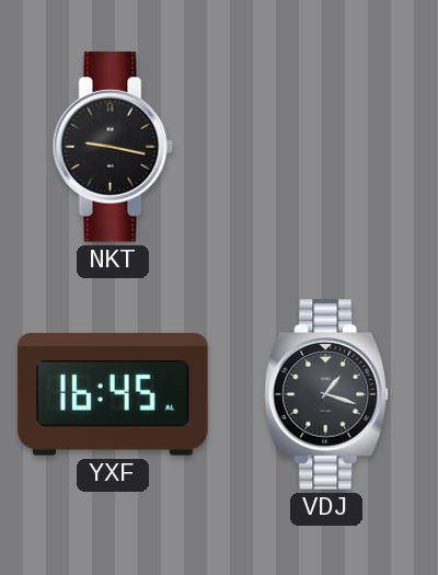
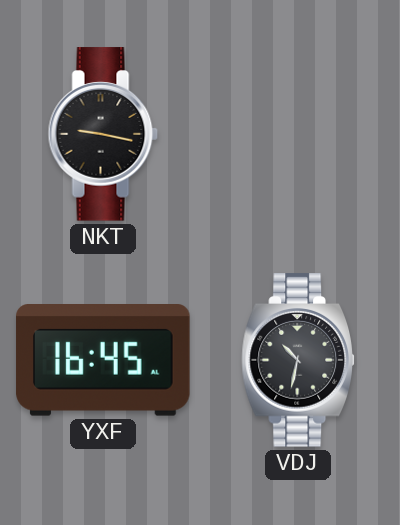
VDJ: 1:18 -> 10:32
